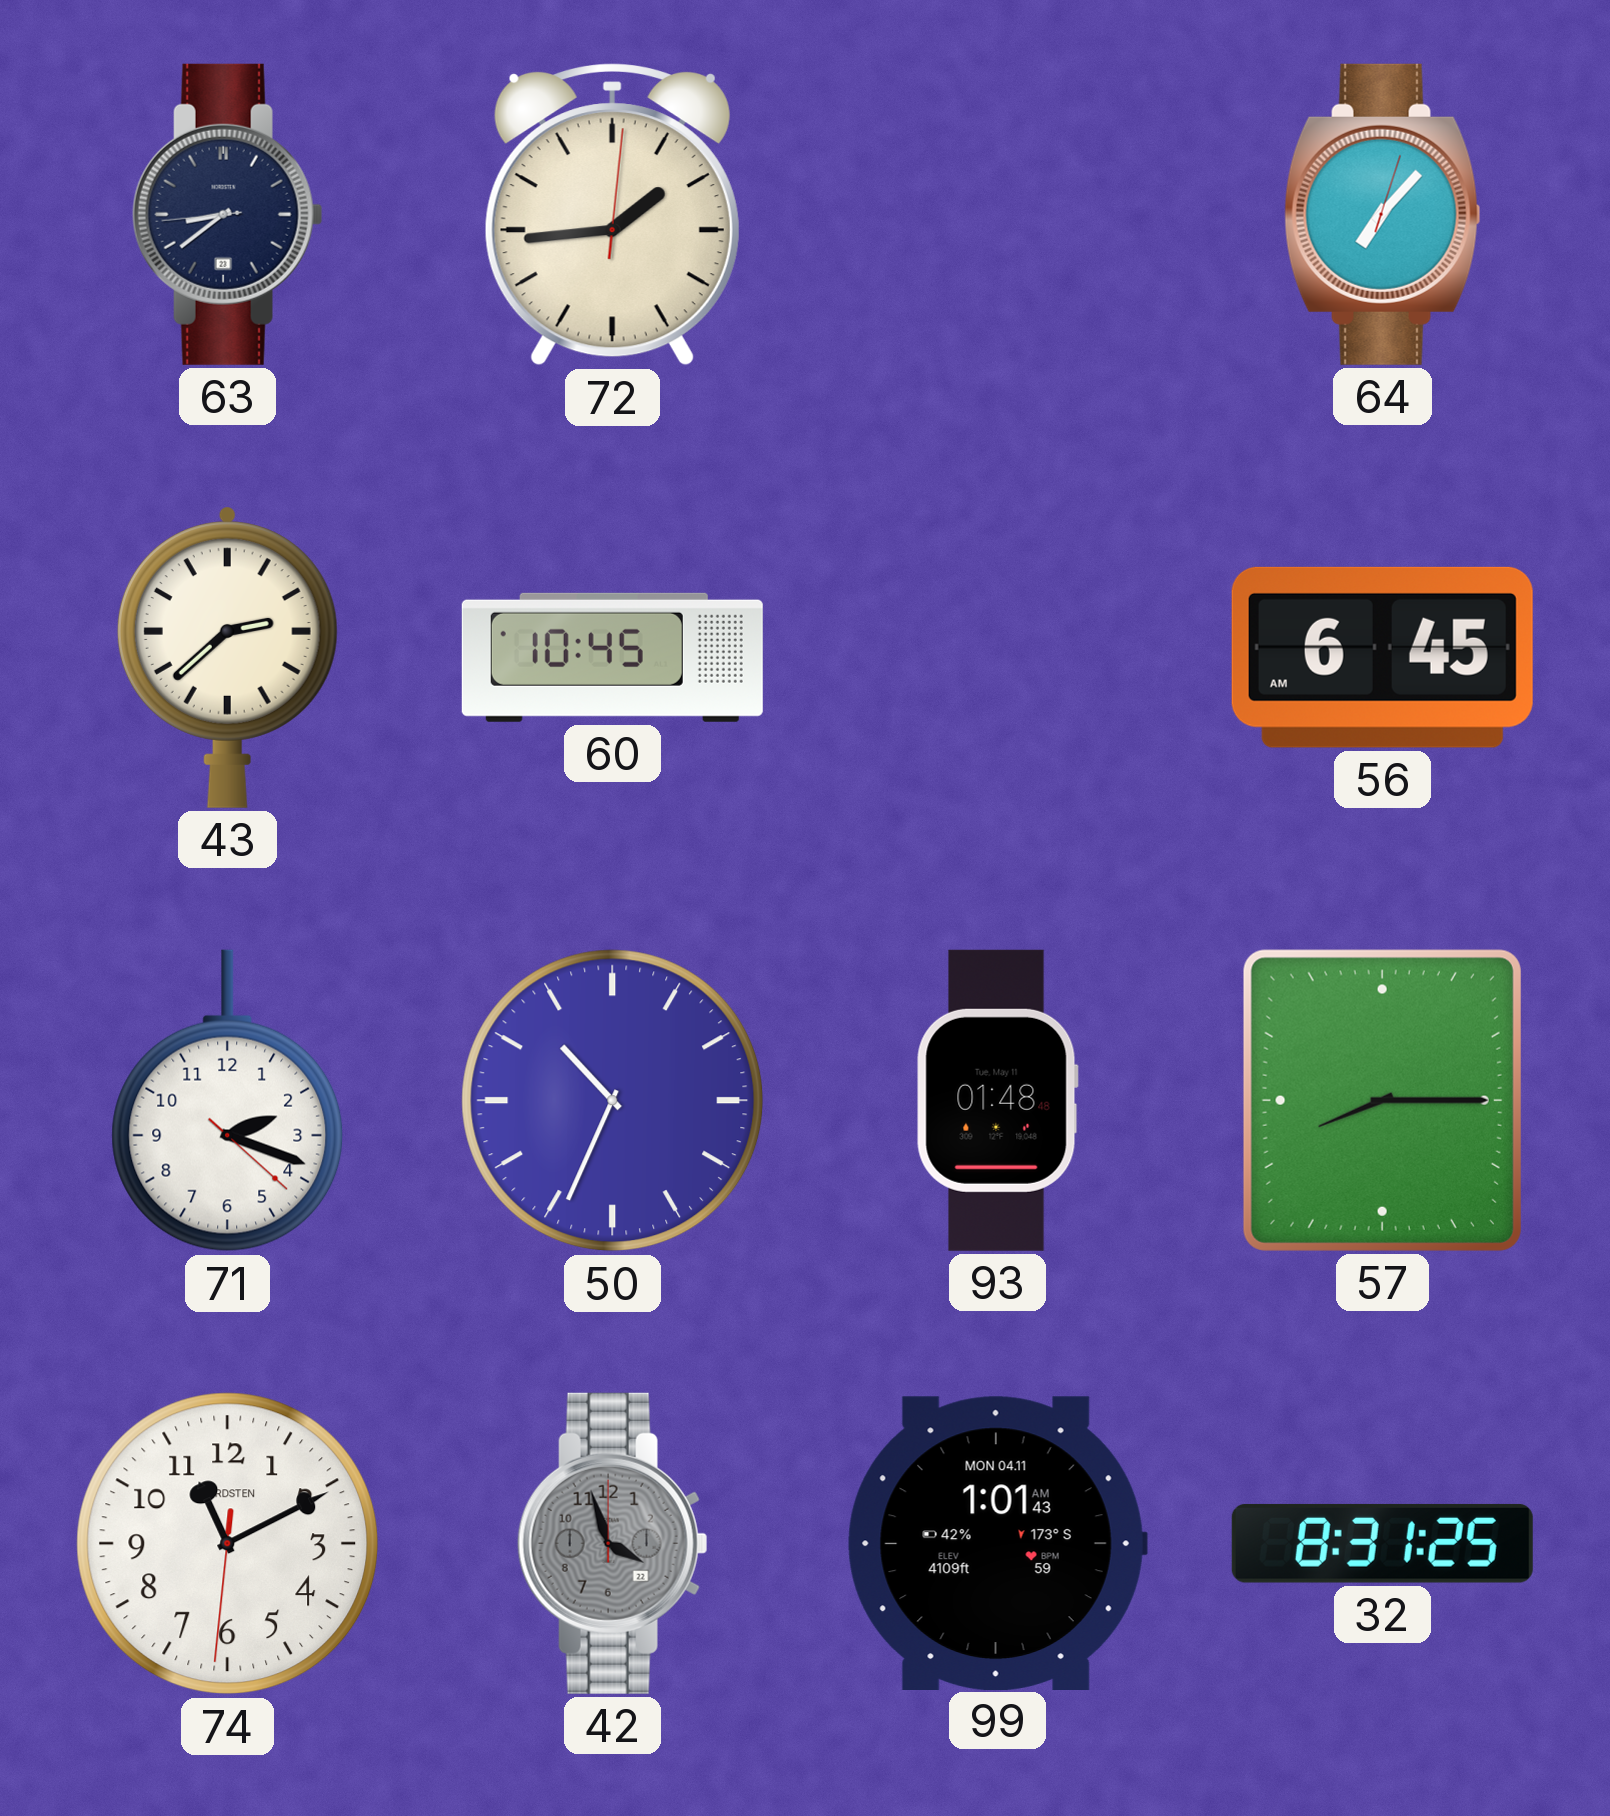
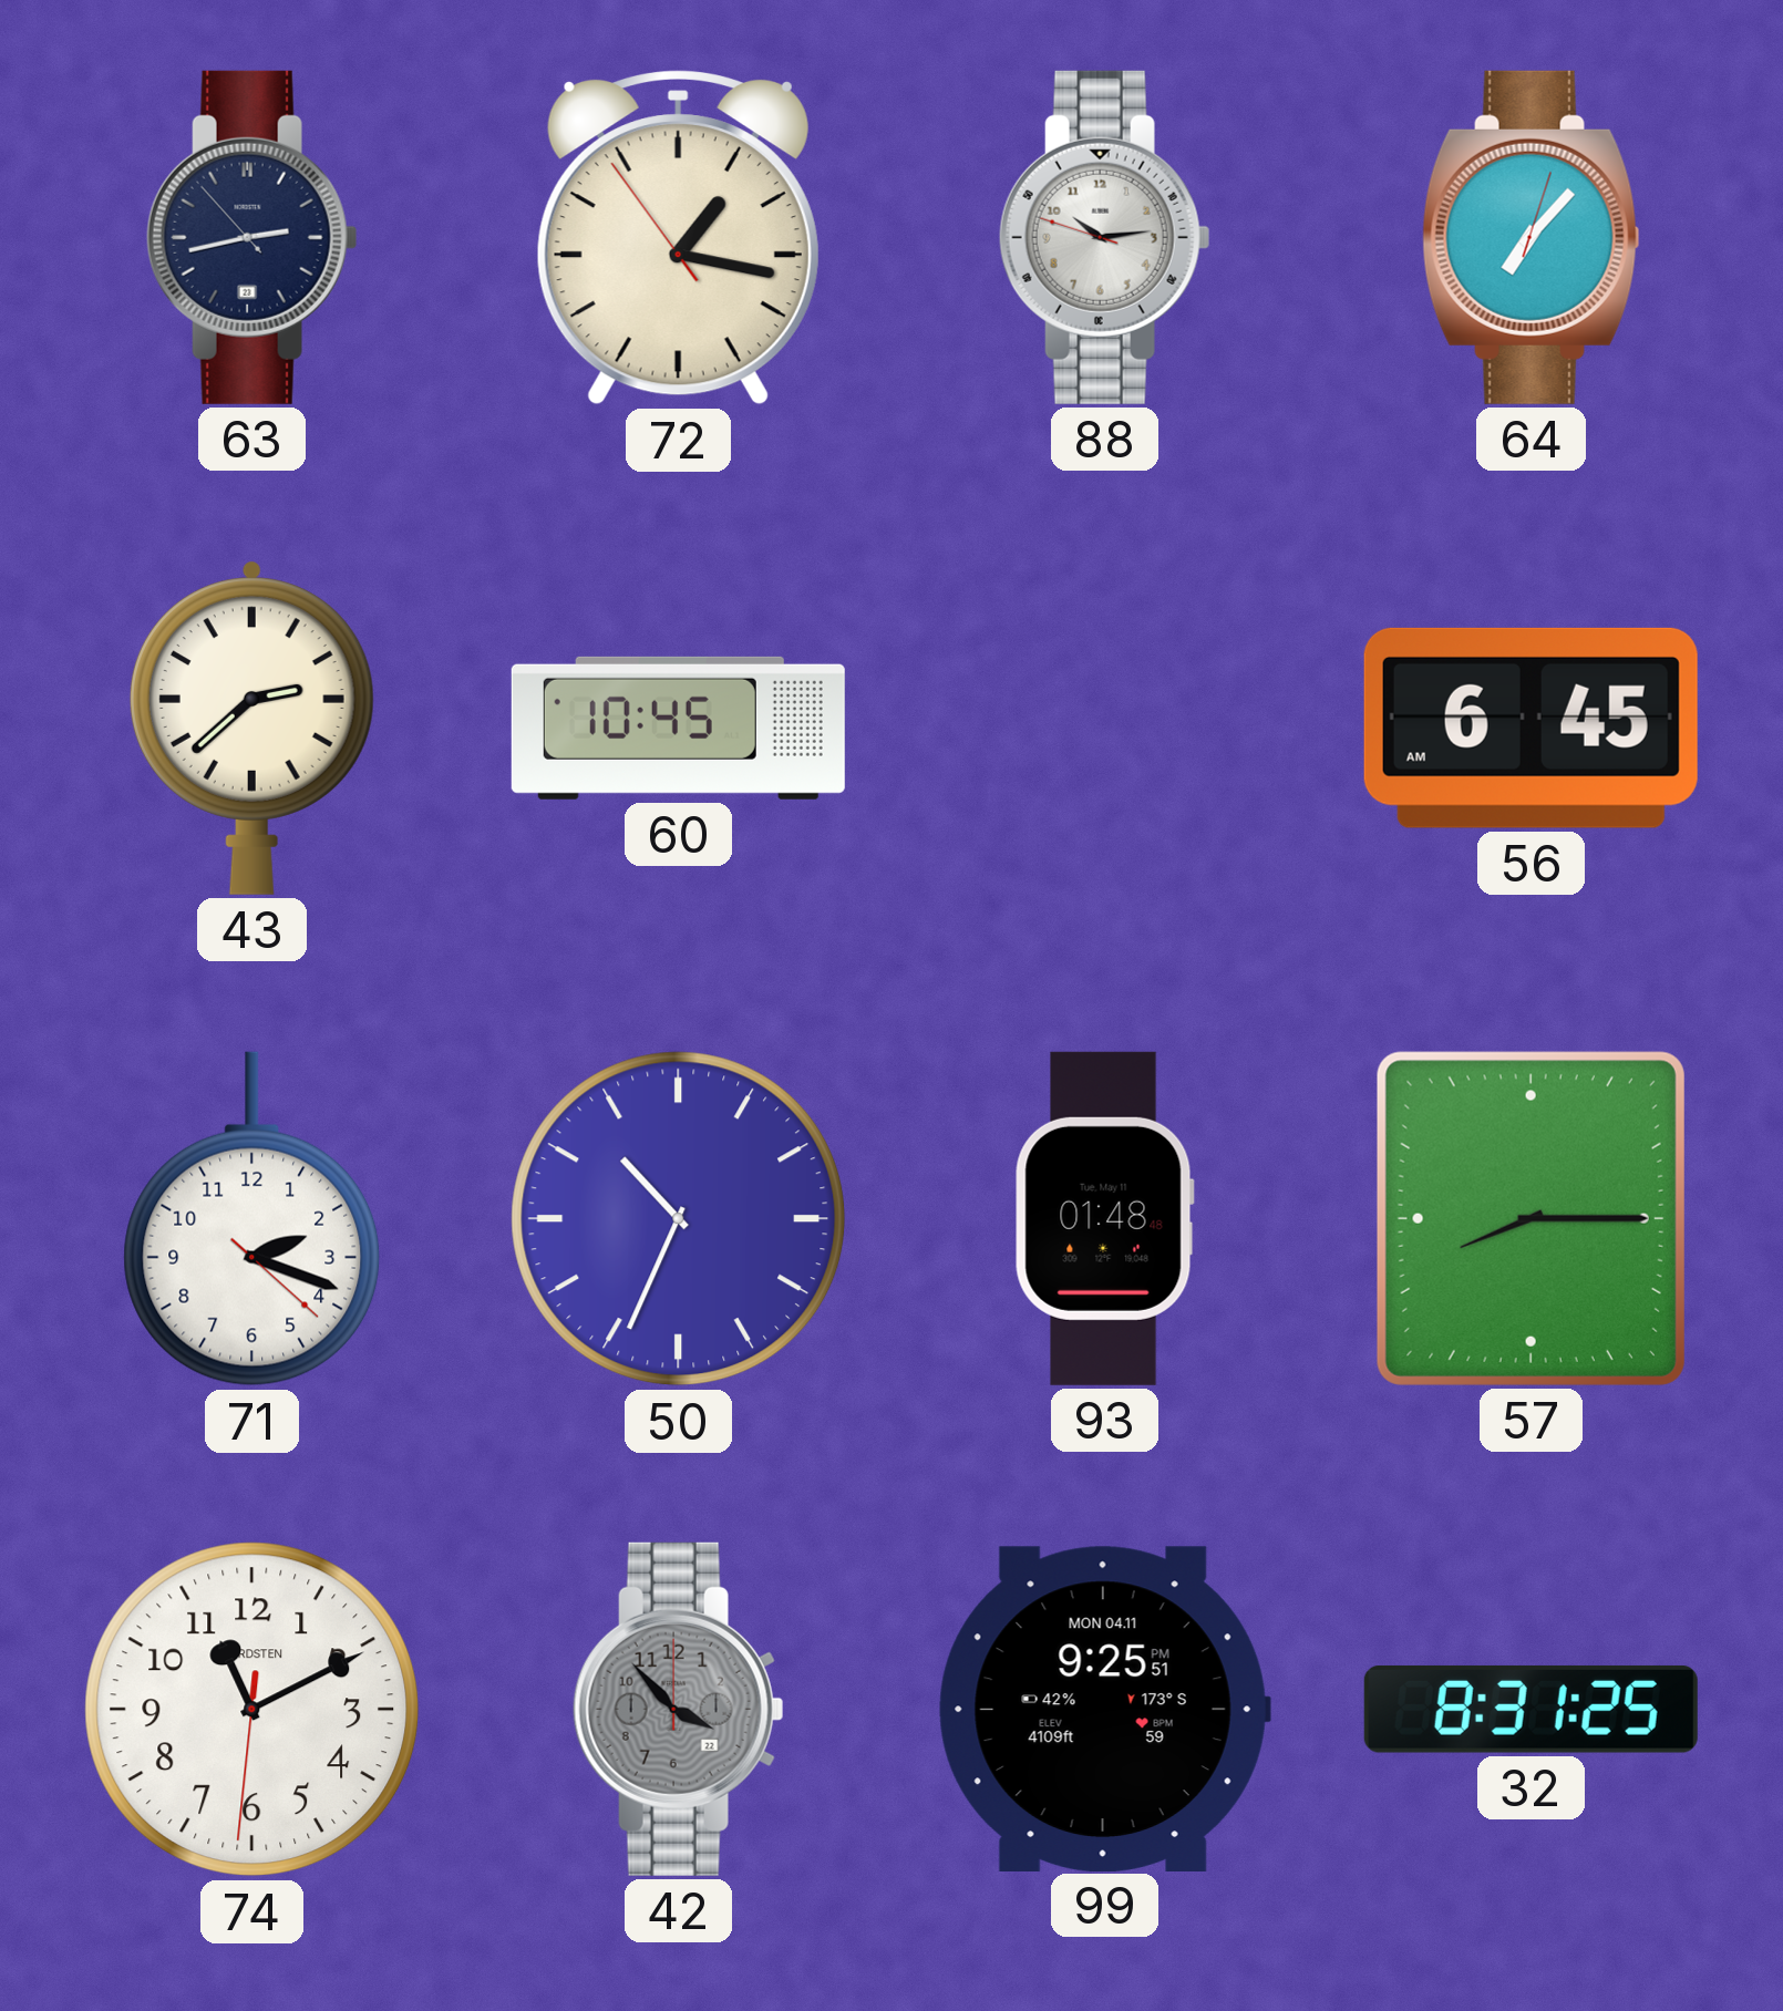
63: 8:38 -> 2:42
72: 1:44 -> 1:16
88: none -> 10:13
42: 3:57 -> 3:53
99: 1:01 -> 9:25
